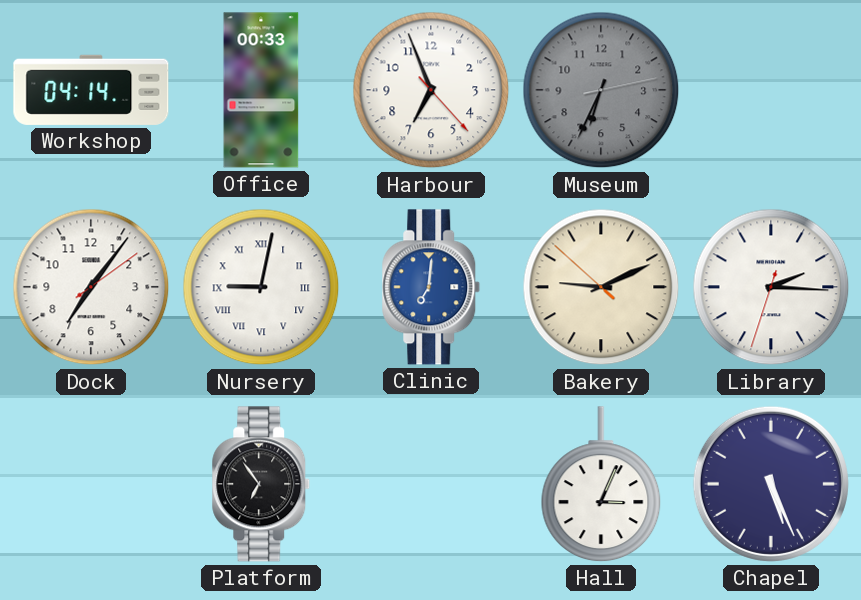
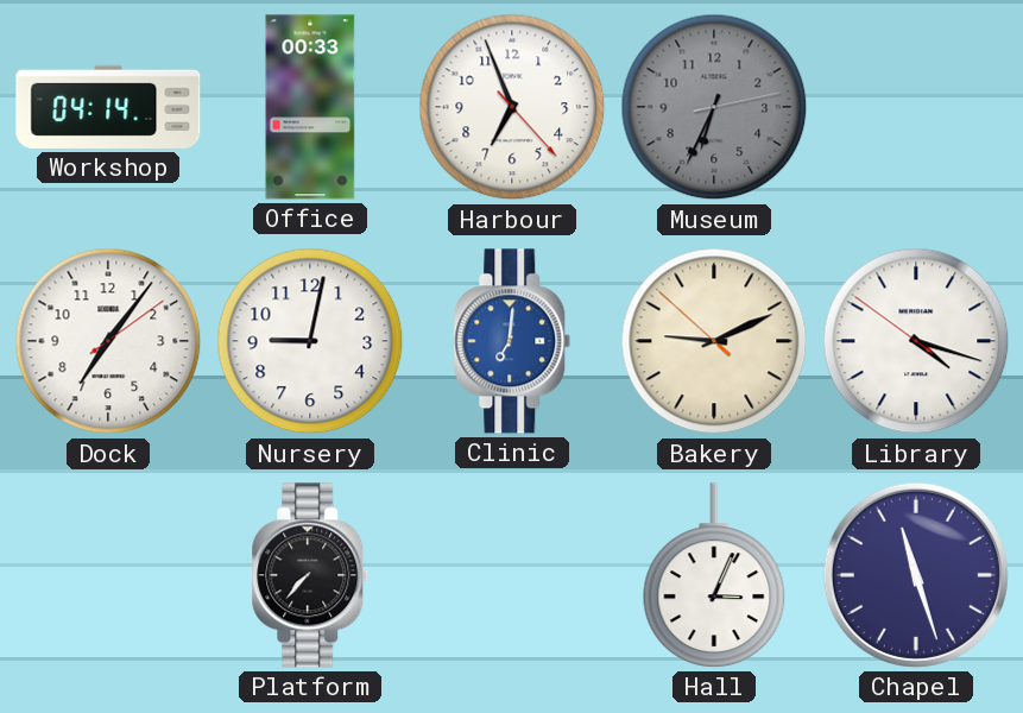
Nursery numerals: Roman -> Arabic
Library: 2:15 -> 4:17
Platform: 6:54 -> 7:37
Chapel: 5:26 -> 11:27
